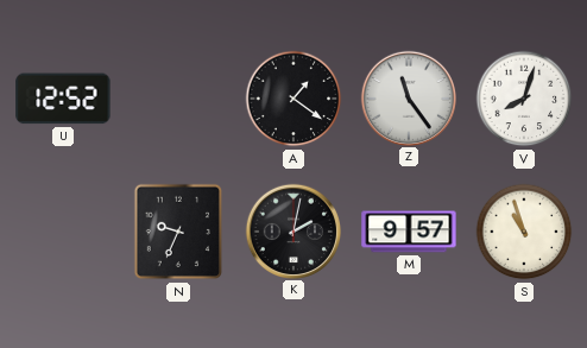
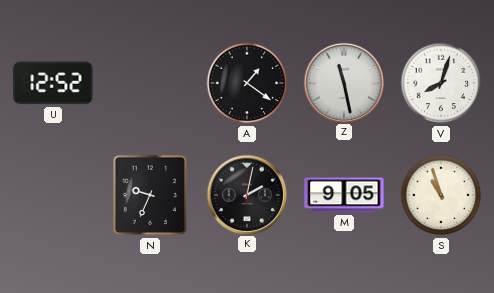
Z: 11:24 -> 11:28
M: 9:57 -> 9:05
